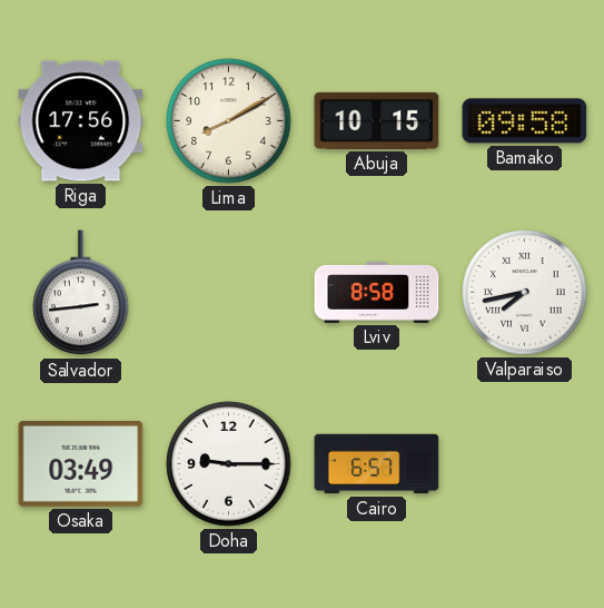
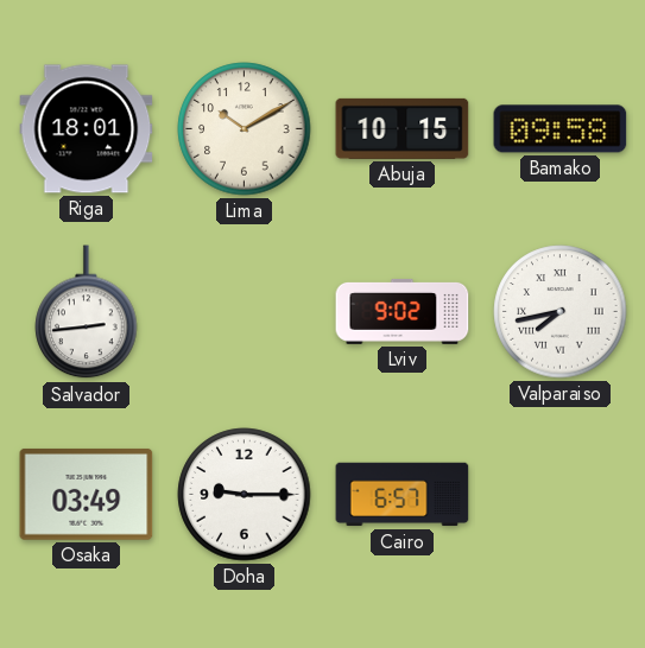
Riga: 17:56 -> 18:01
Lima: 8:10 -> 10:10
Lviv: 8:58 -> 9:02
